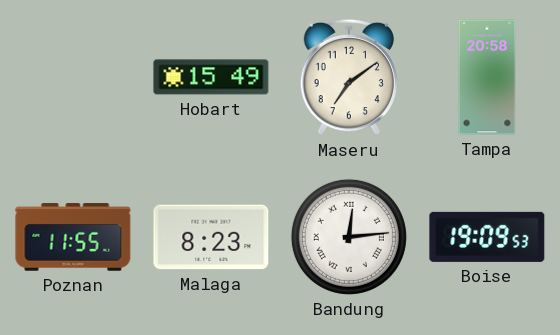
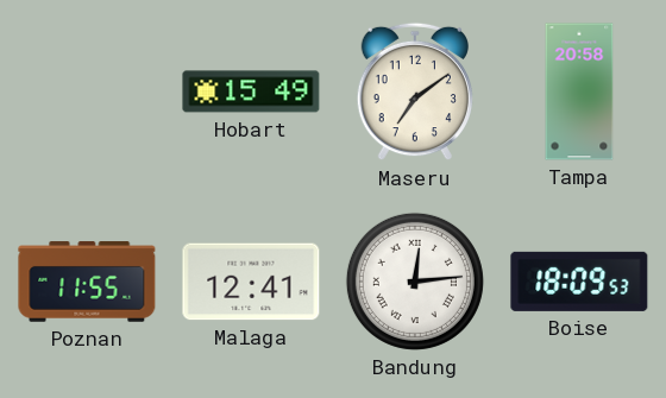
Malaga: 8:23 -> 12:41
Boise: 19:09 -> 18:09
